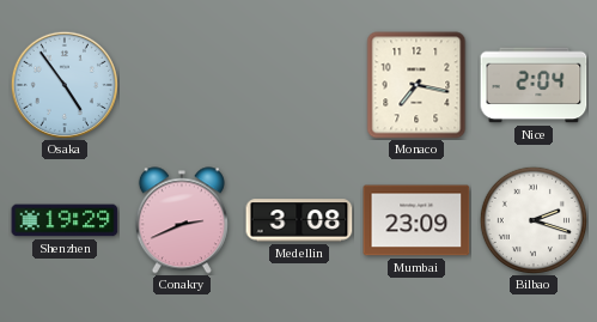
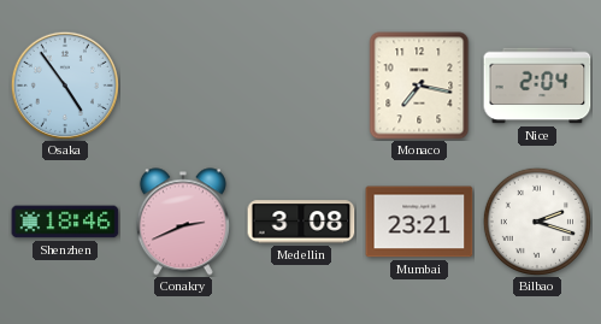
Shenzhen: 19:29 -> 18:46
Mumbai: 23:09 -> 23:21
